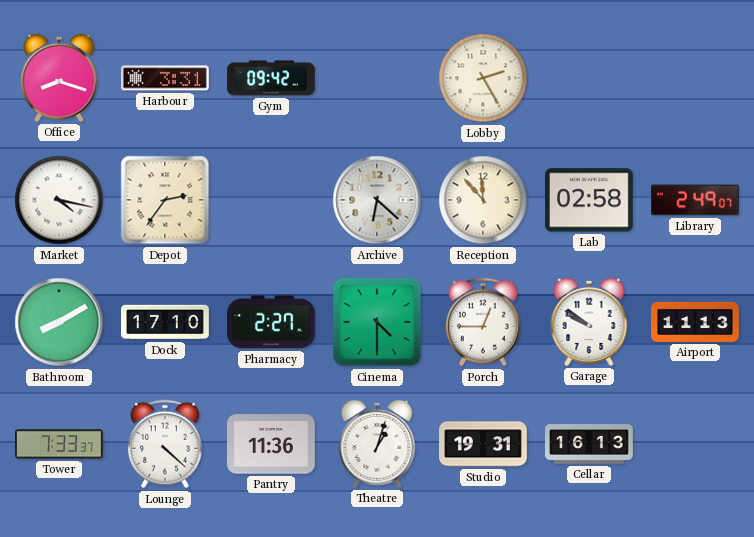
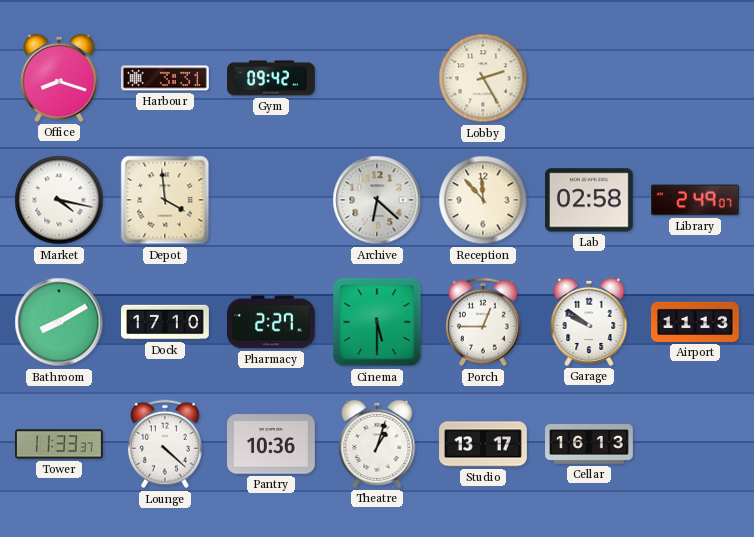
Depot: 2:36 -> 3:59
Cinema: 4:30 -> 5:30
Tower: 7:33 -> 11:33
Pantry: 11:36 -> 10:36
Studio: 19:31 -> 13:17
